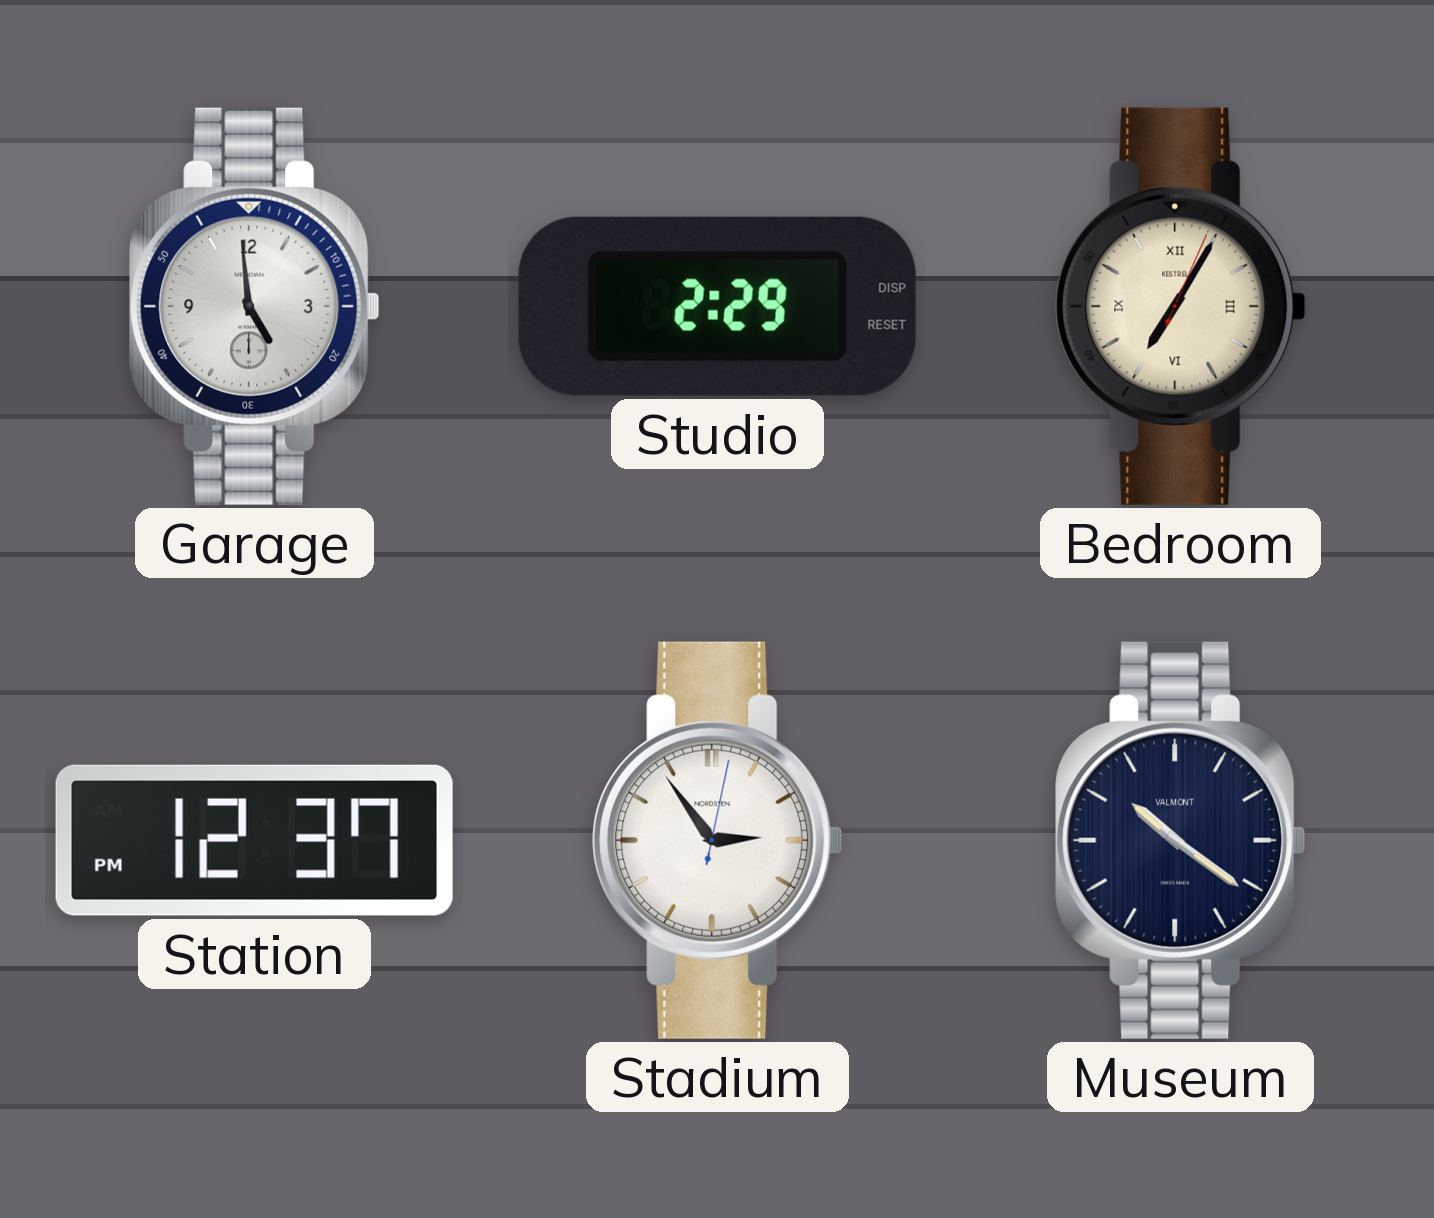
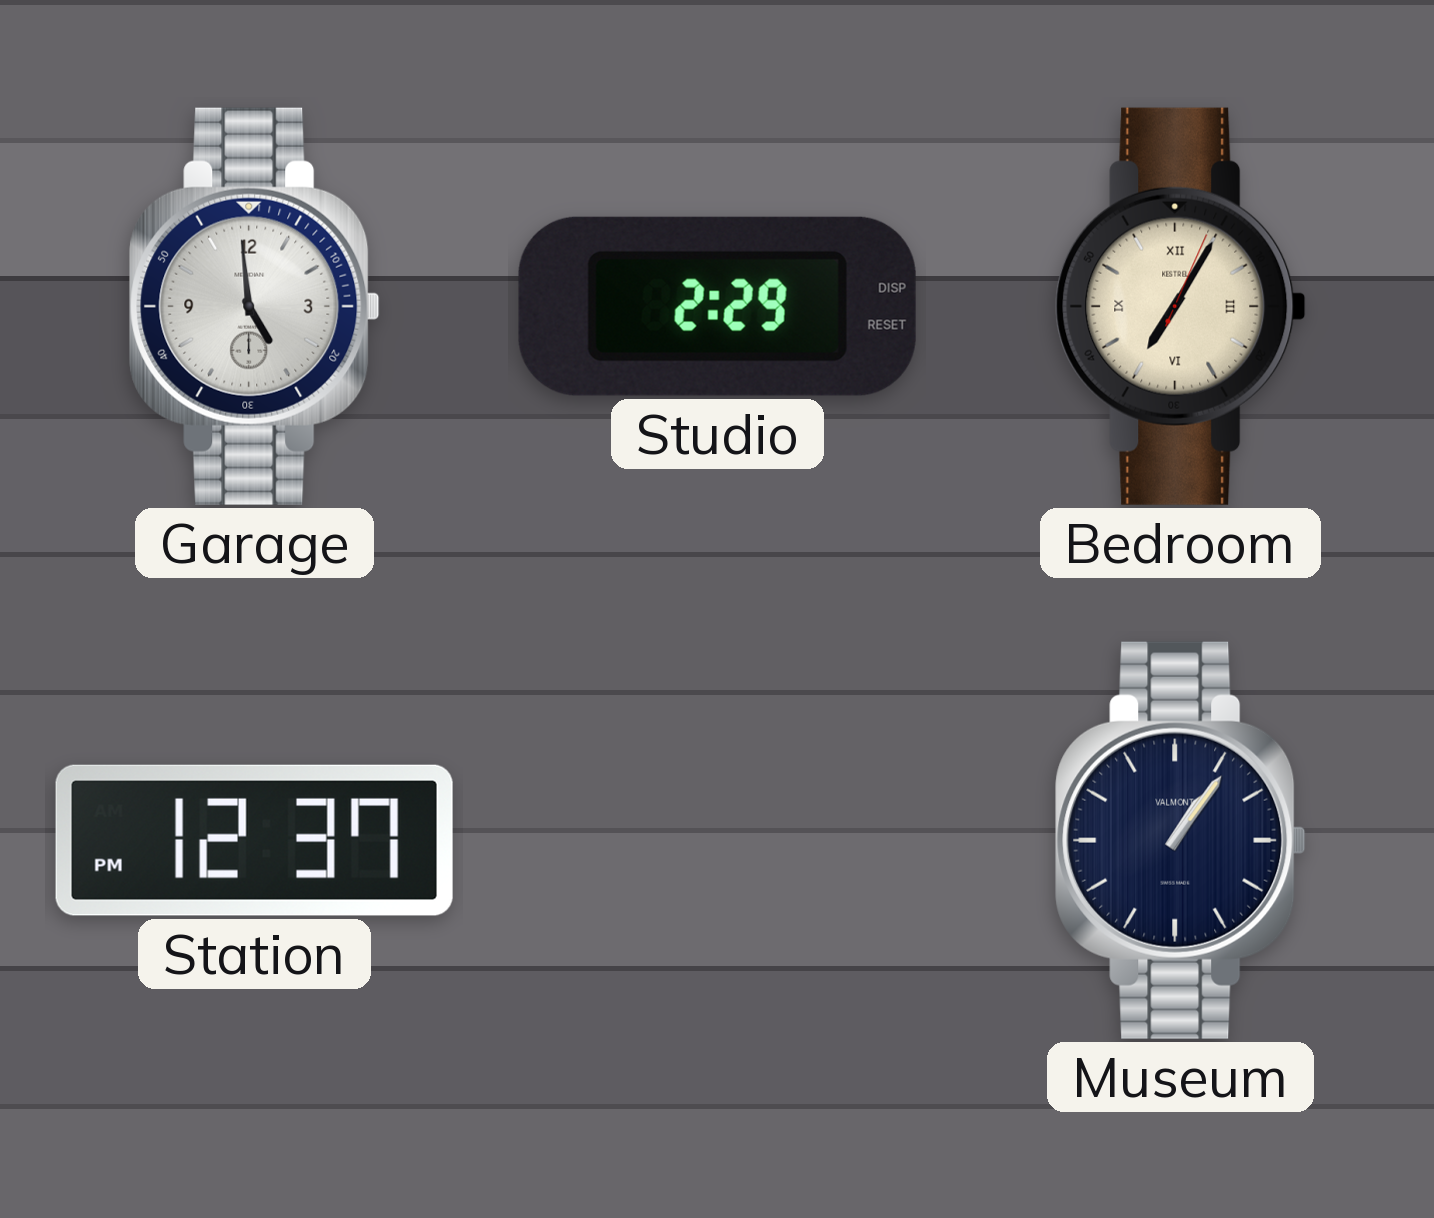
Stadium: 2:54 -> none
Museum: 10:21 -> 1:06
